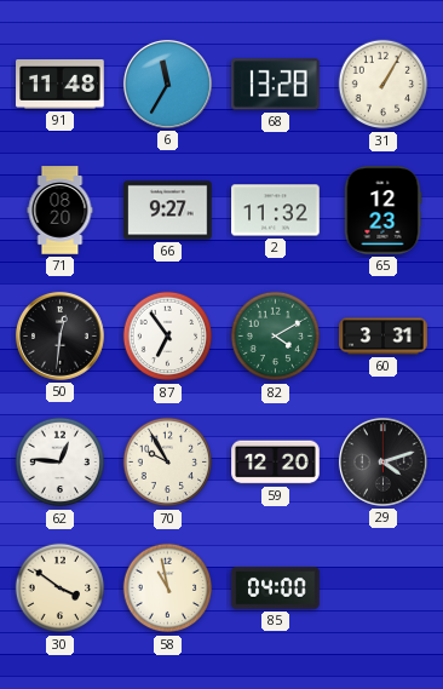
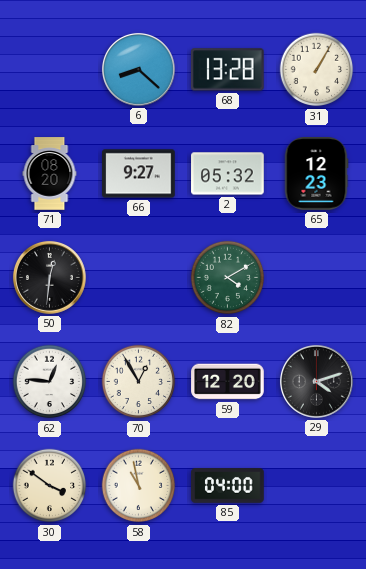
91: 11:48 -> none
6: 11:35 -> 8:22
2: 11:32 -> 05:32
87: 6:54 -> none
60: 3:31 -> none
70: 9:55 -> 12:55
